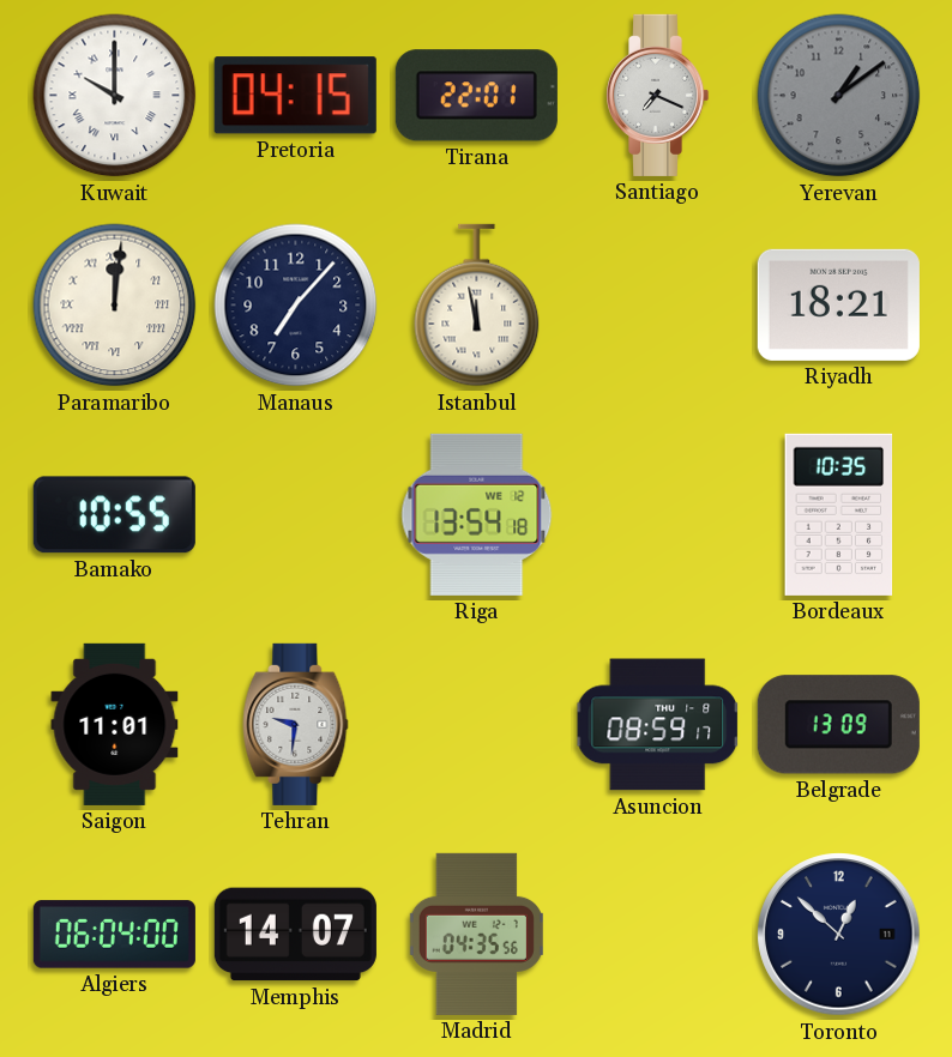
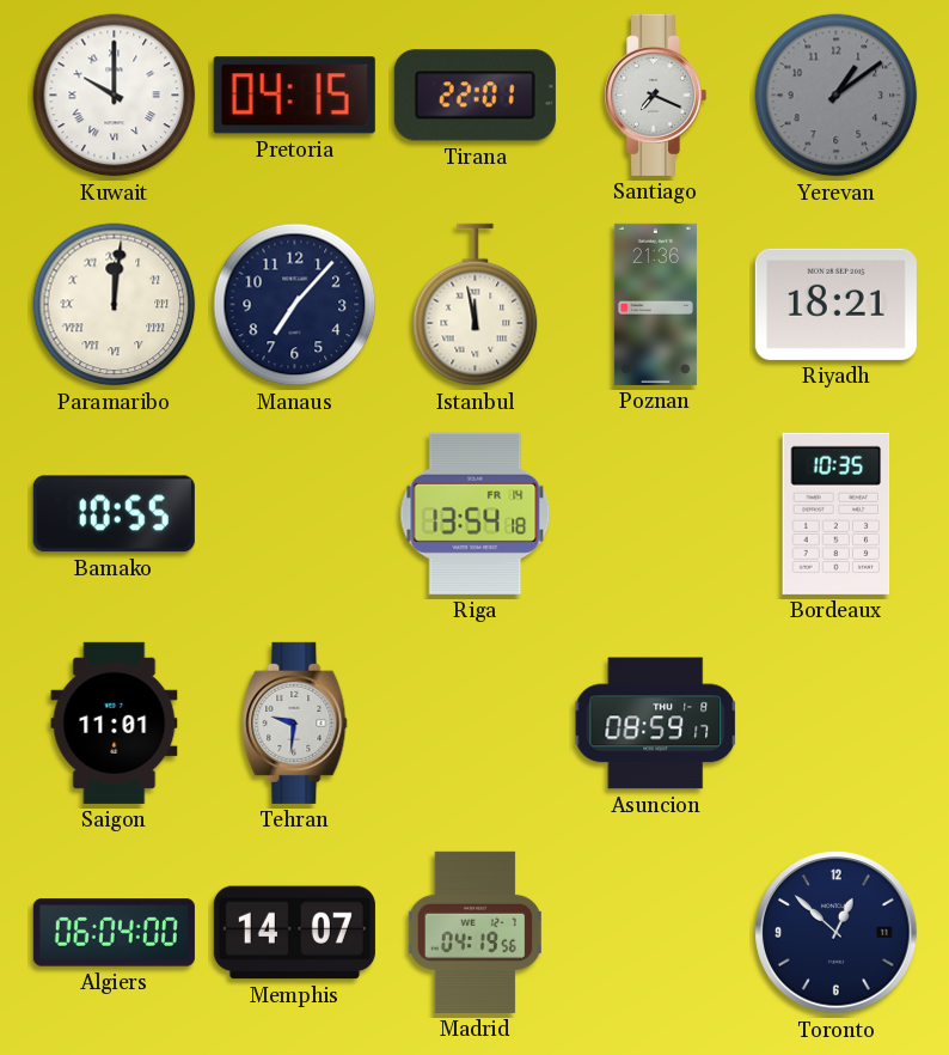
Poznan: none -> 21:36
Riga date: WE 12 -> FR 14
Belgrade: 13:09 -> none
Madrid: 04:35 -> 04:19
